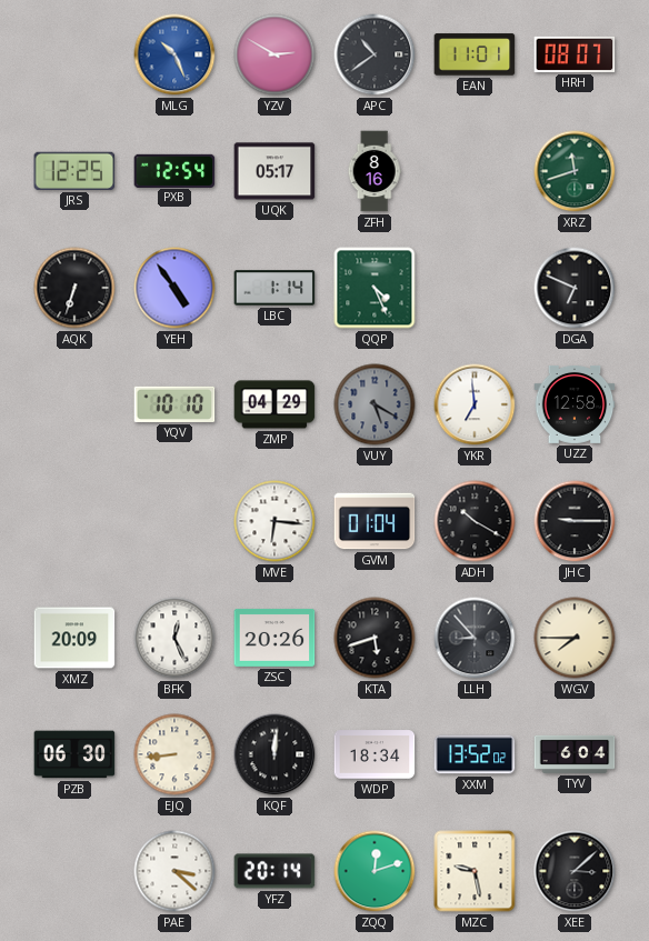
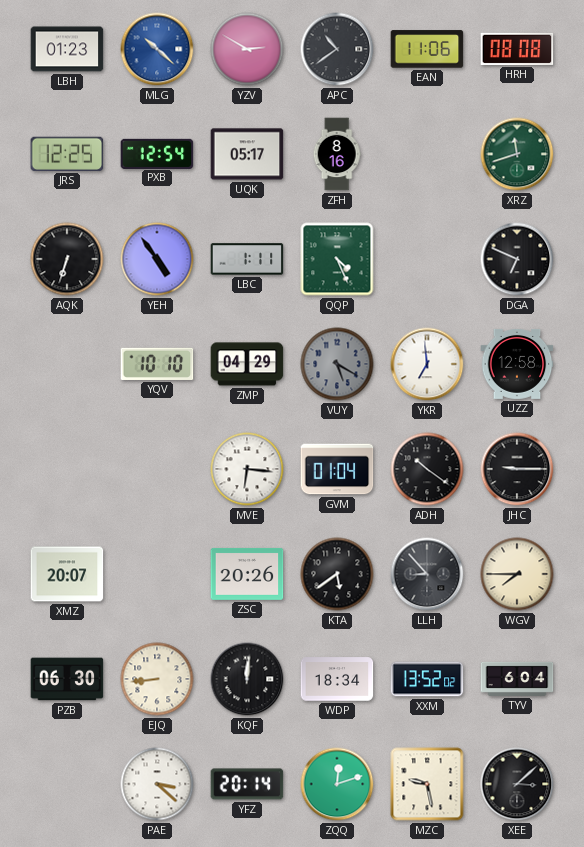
LBH: none -> 01:23
MLG: 10:26 -> 10:22
EAN: 11:01 -> 11:06
HRH: 08:07 -> 08:08
LBC: 1:14 -> 1:11
ADH: 10:20 -> 10:21
XMZ: 20:09 -> 20:07
BFK: 12:26 -> none
KTA: 5:42 -> 5:39
